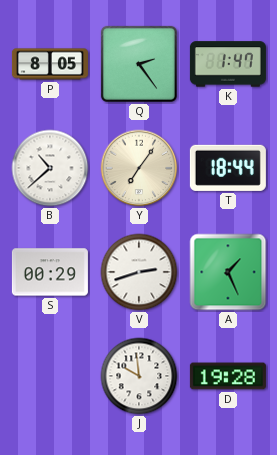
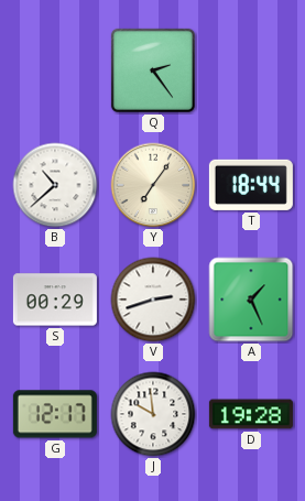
P: 8:05 -> none
K: 1:47 -> none
G: none -> 12:17
